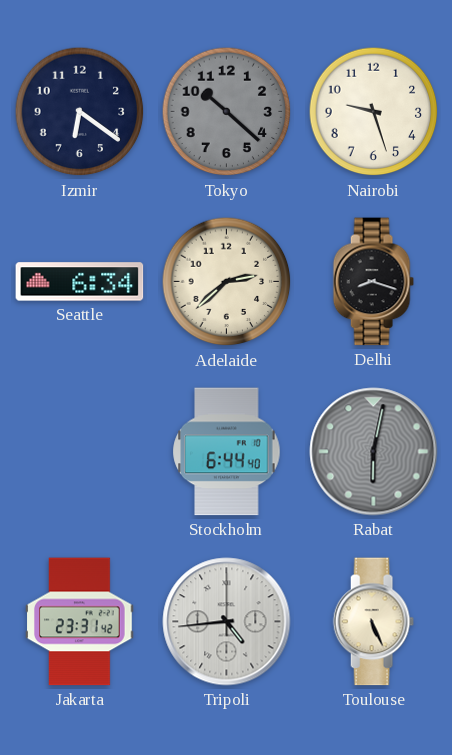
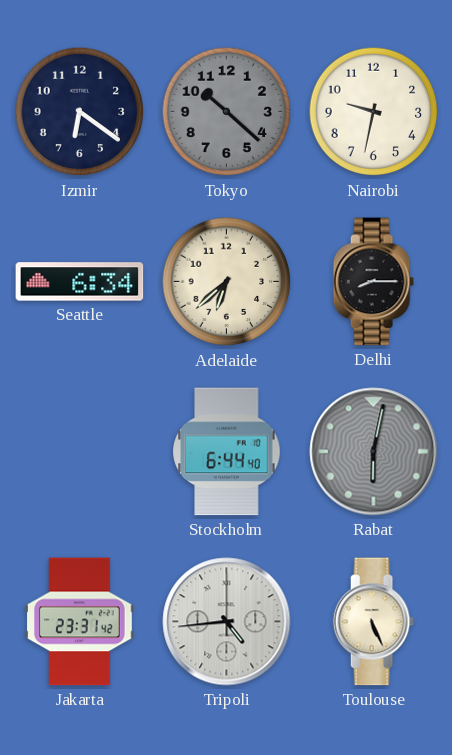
Nairobi: 9:27 -> 9:32
Adelaide: 2:38 -> 6:38
Delhi: 8:18 -> 8:15
